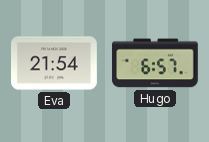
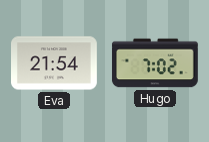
Hugo: 6:57 -> 7:02
